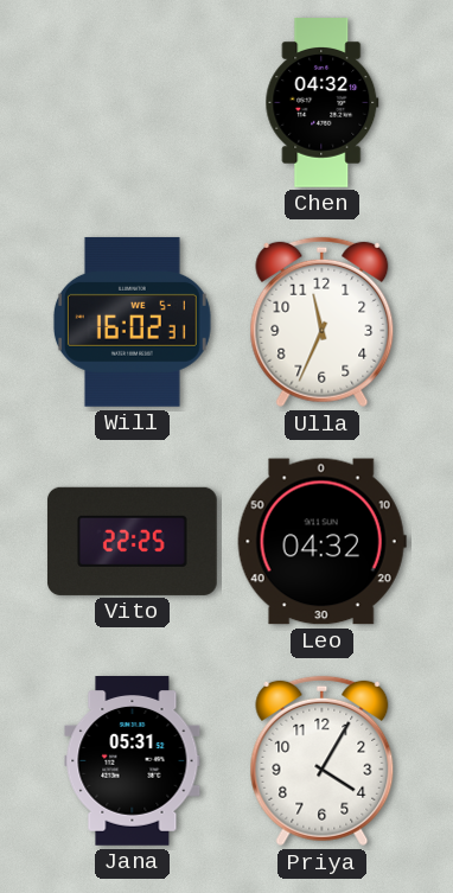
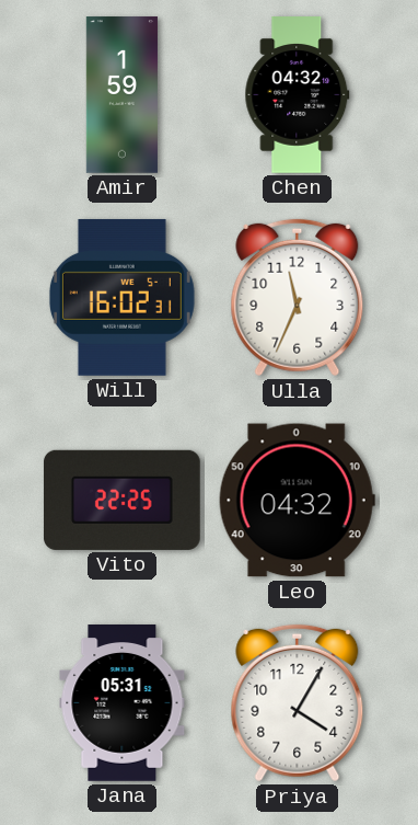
Amir: none -> 1:59
